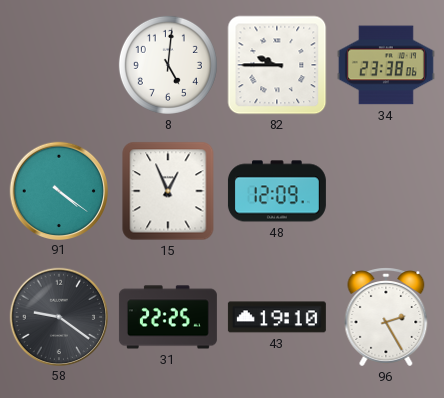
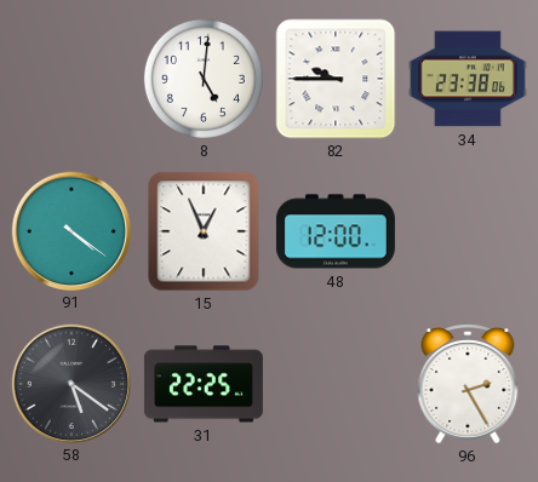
48: 12:09 -> 12:00
58: 9:21 -> 5:21
43: 19:10 -> none
